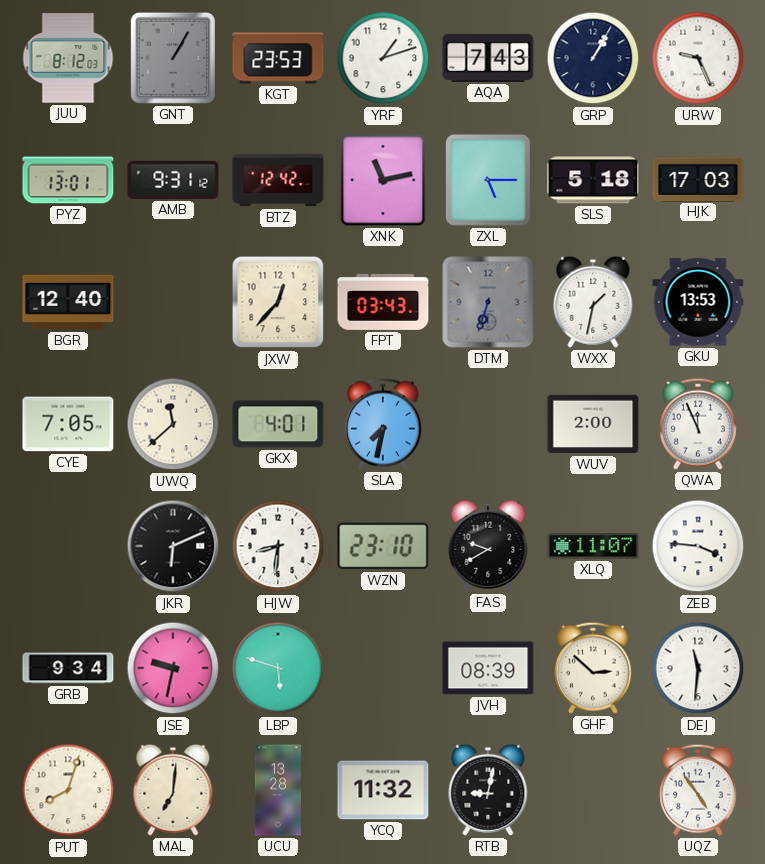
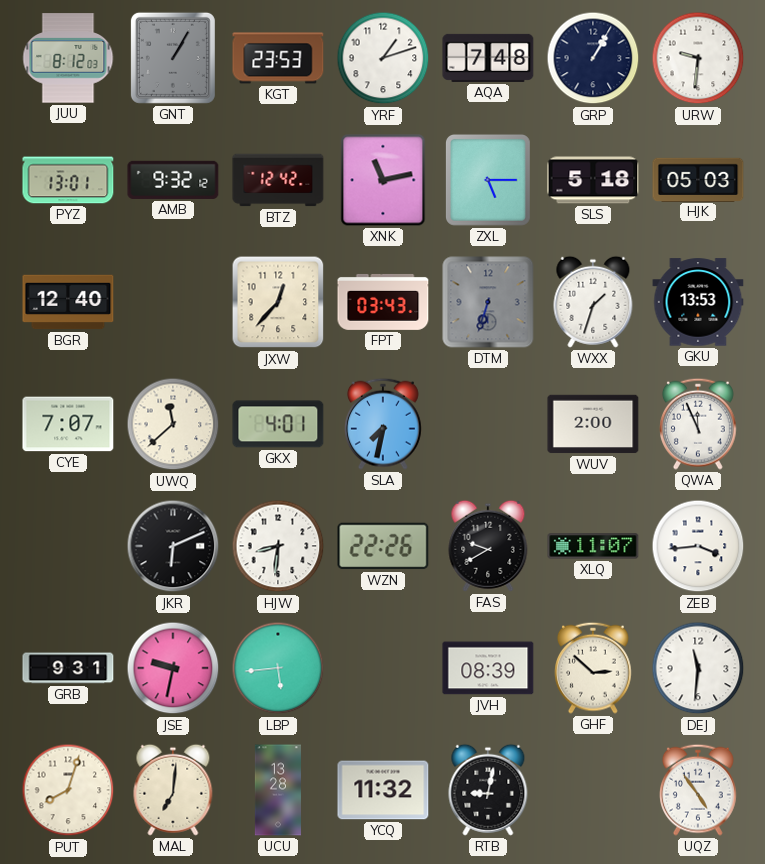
AQA: 7:43 -> 7:48
URW: 9:26 -> 9:31
AMB: 9:31 -> 9:32
HJK: 17:03 -> 05:03
WXX: 1:32 -> 1:33
CYE: 7:05 -> 7:07
WZN: 23:10 -> 22:26
ZEB: 3:46 -> 3:44
GRB: 9:34 -> 9:31
LBP: 5:48 -> 5:44
